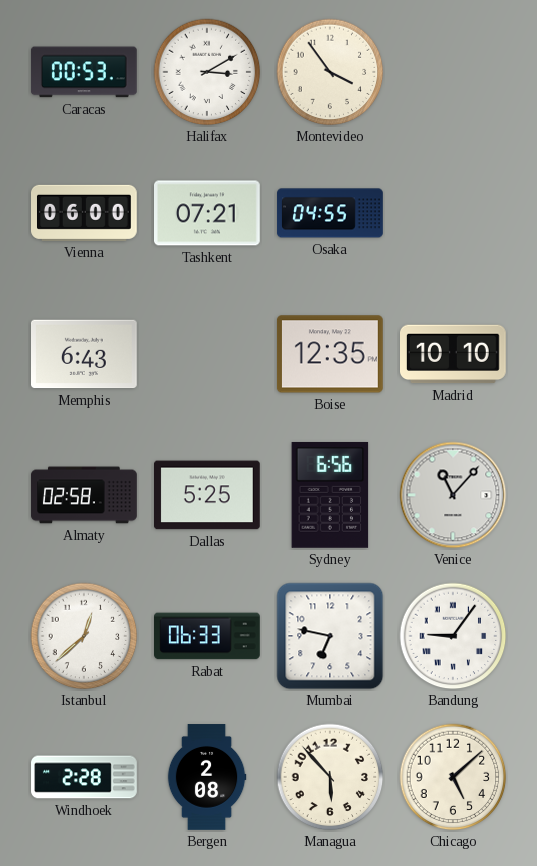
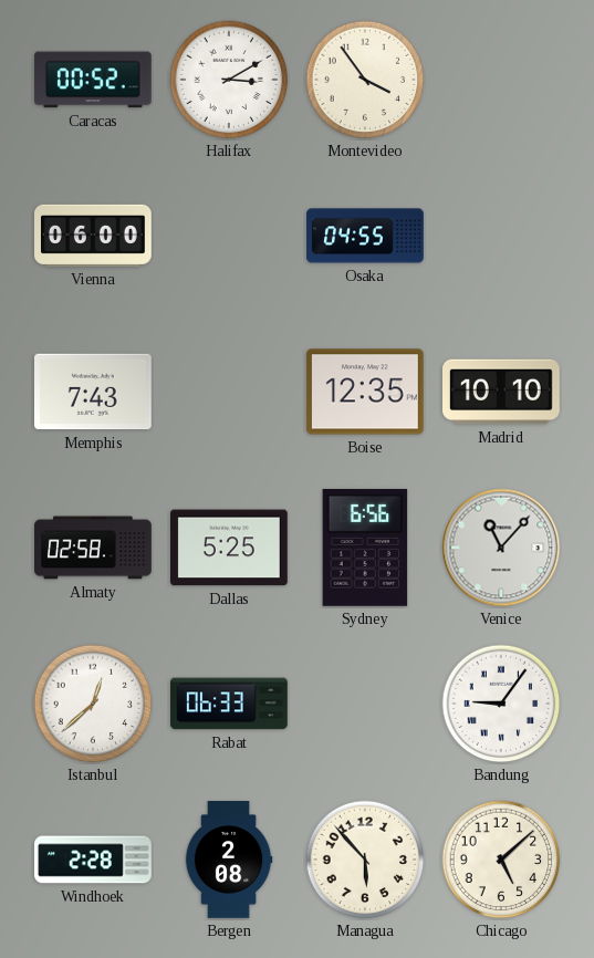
Caracas: 00:53 -> 00:52
Tashkent: 07:21 -> none
Memphis: 6:43 -> 7:43
Mumbai: 6:47 -> none
